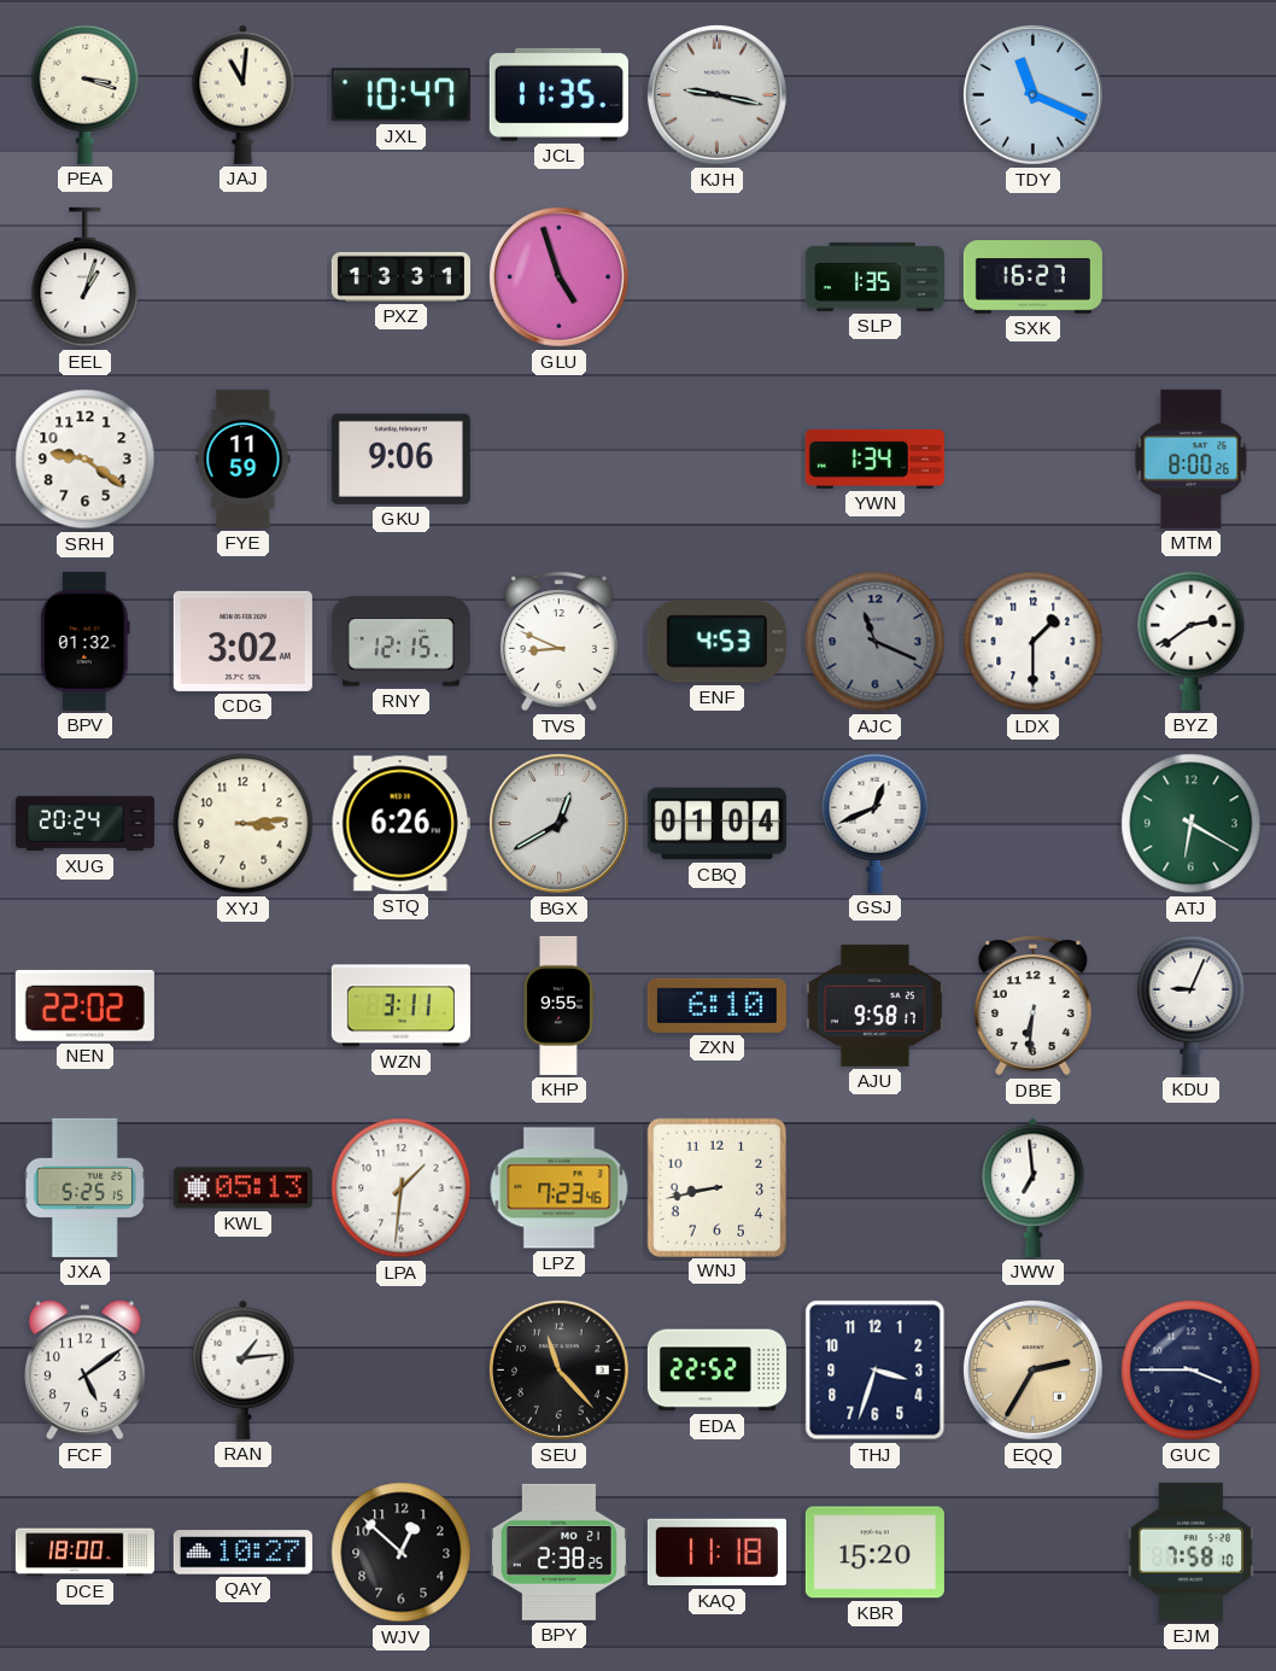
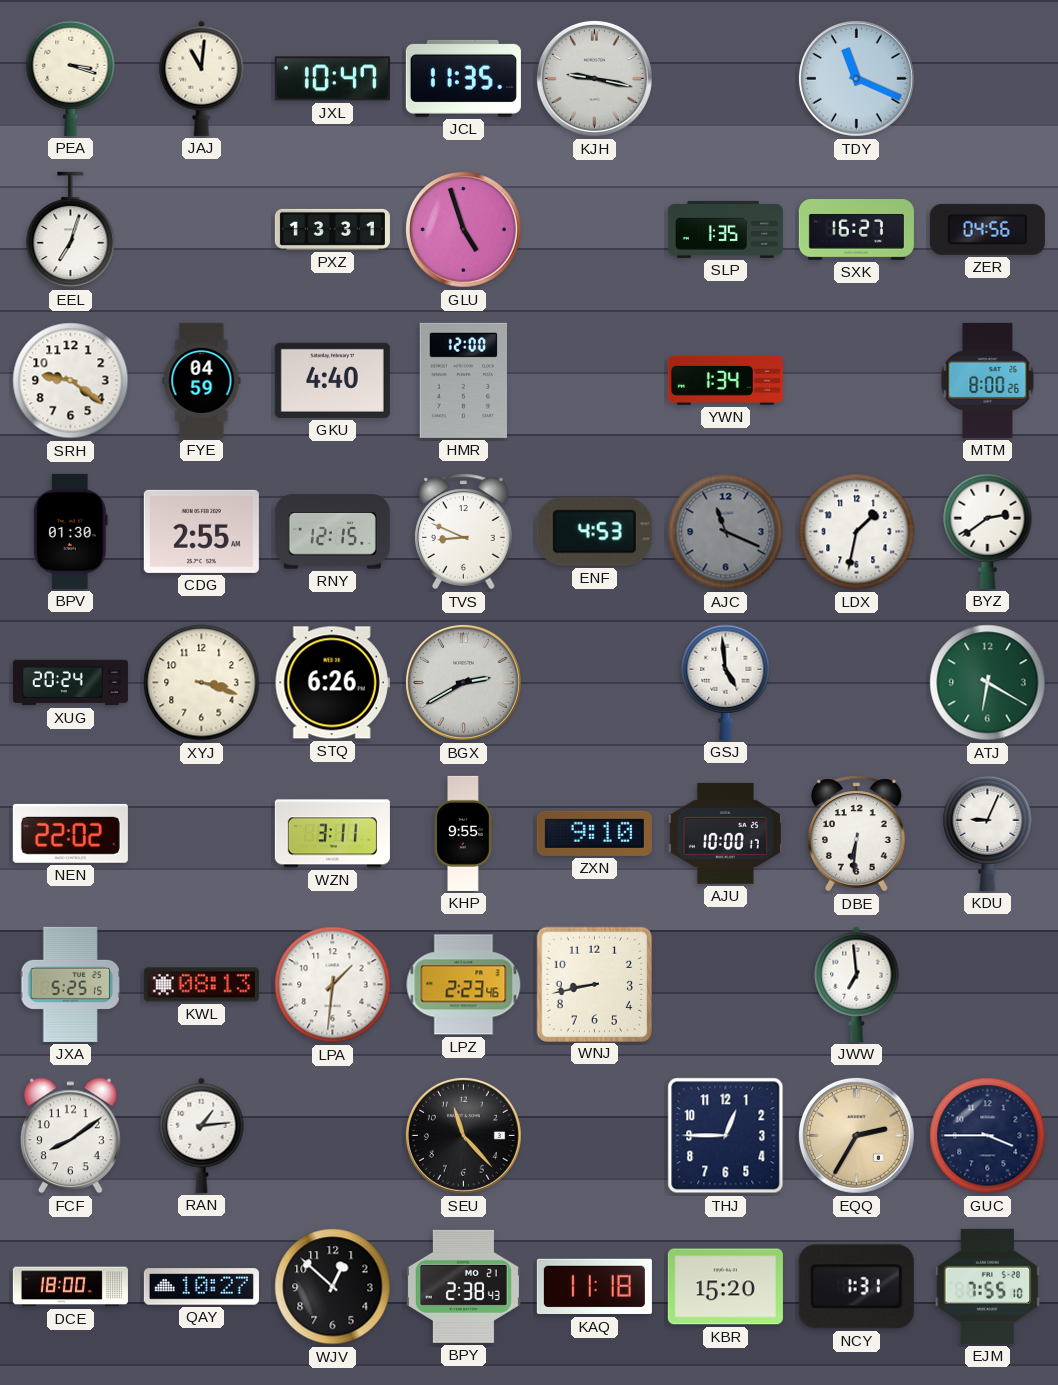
EEL: 1:03 -> 7:03
ZER: none -> 04:56
FYE: 11:59 -> 04:59
GKU: 9:06 -> 4:40
HMR: none -> 12:00
BPV: 01:32 -> 01:30
CDG: 3:02 -> 2:55
LDX: 1:30 -> 1:32
XYJ: 3:14 -> 3:18
BGX: 12:40 -> 2:40
CBQ: 01:04 -> none
GSJ: 12:41 -> 4:59
ZXN: 6:10 -> 9:10
AJU: 9:58 -> 10:00
KWL: 05:13 -> 08:13
LPZ: 7:23 -> 2:23
FCF: 5:09 -> 8:09
EDA: 22:52 -> none
THJ: 3:33 -> 12:45
BPY: 2:38:25 -> 2:38:43
NCY: none -> 1:31
EJM: 7:58 -> 7:55
